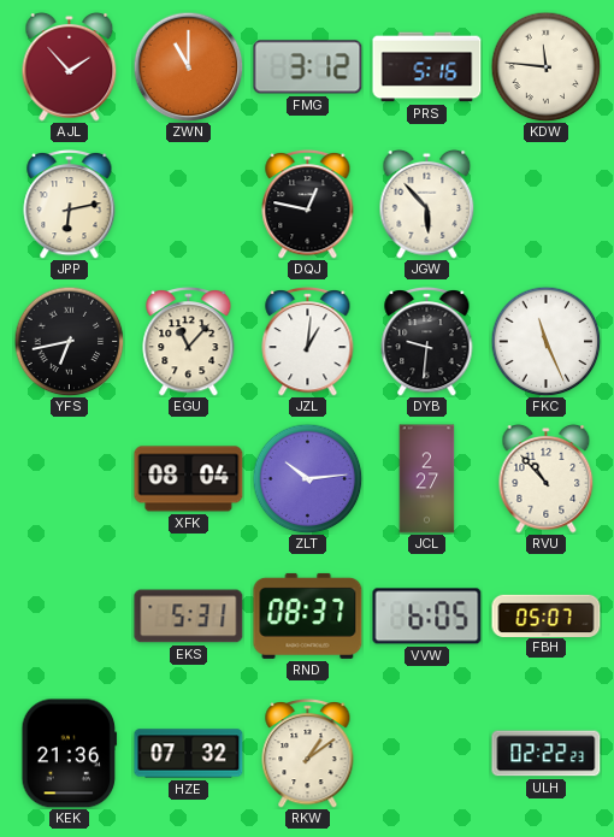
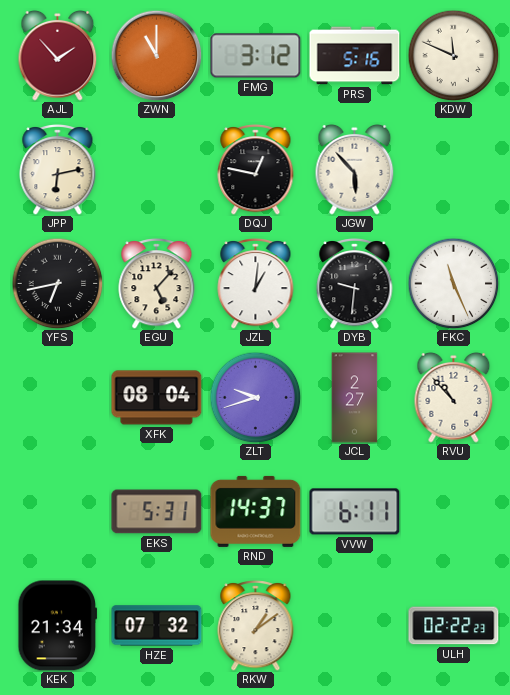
KDW: 11:46 -> 11:49
EGU: 11:07 -> 5:07
ZLT: 10:14 -> 9:42
RND: 08:37 -> 14:37
VVW: 6:05 -> 6:11
FBH: 05:07 -> none
KEK: 21:36 -> 21:34
